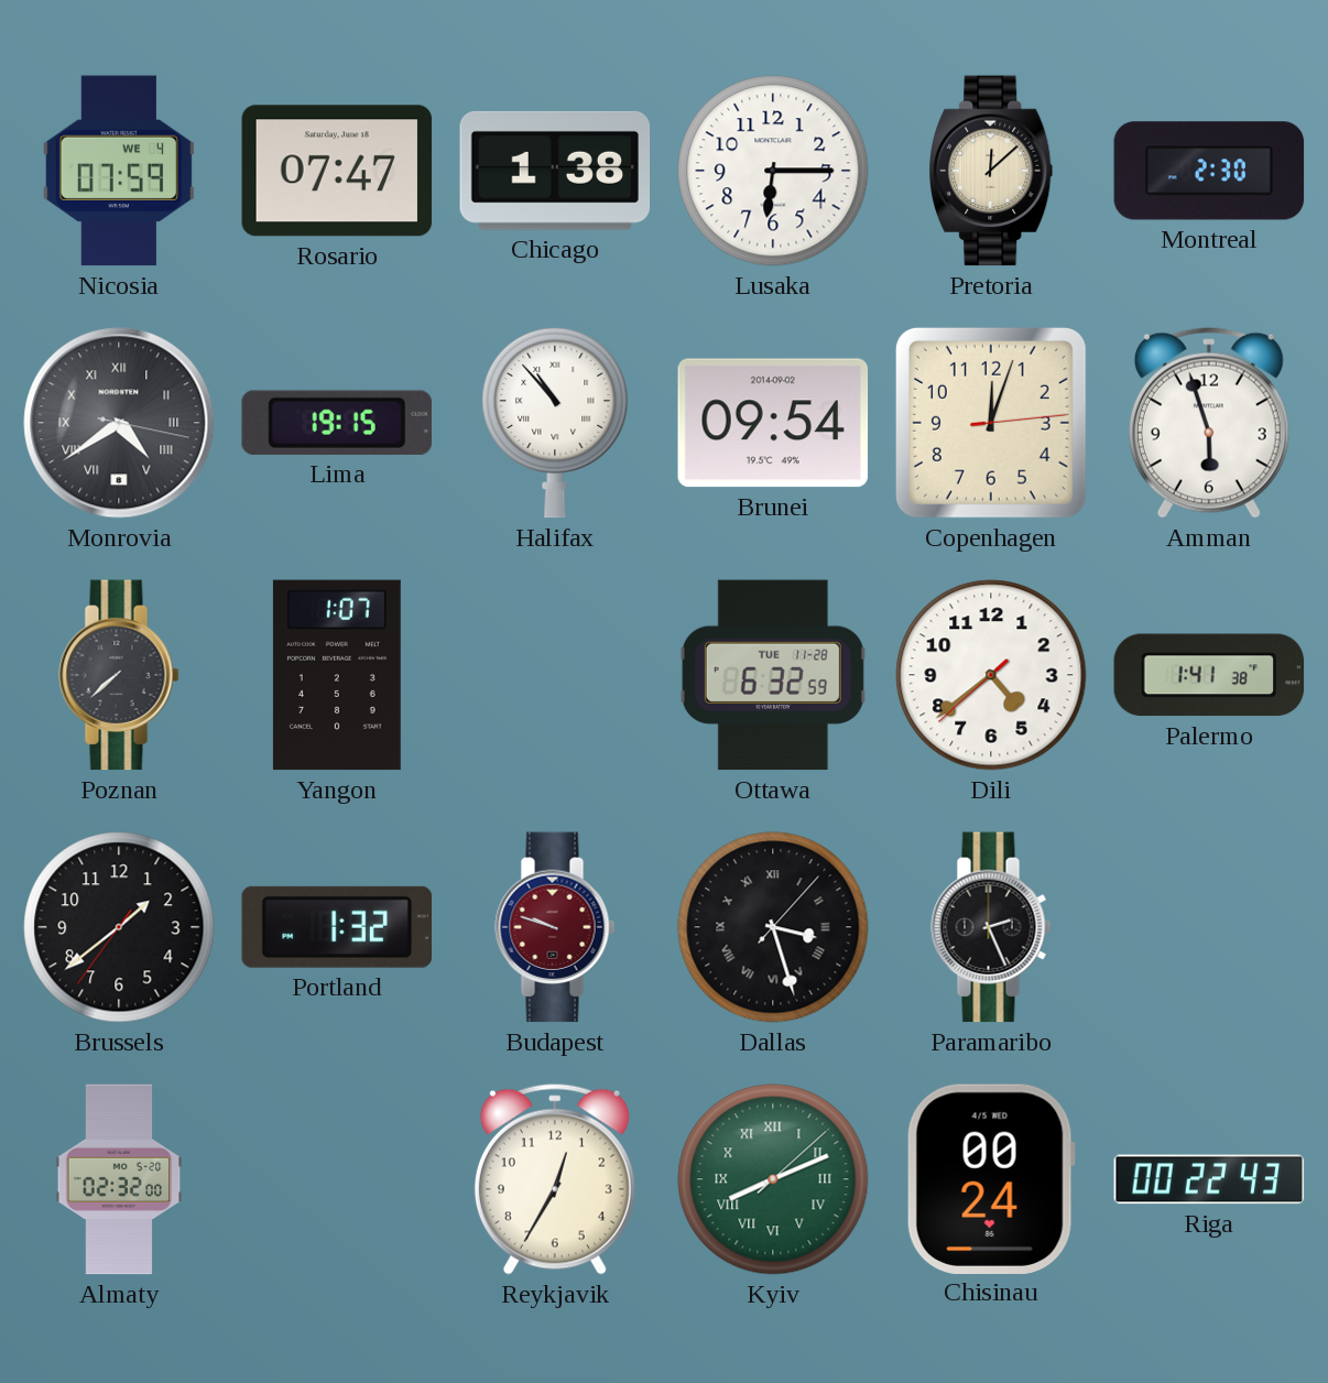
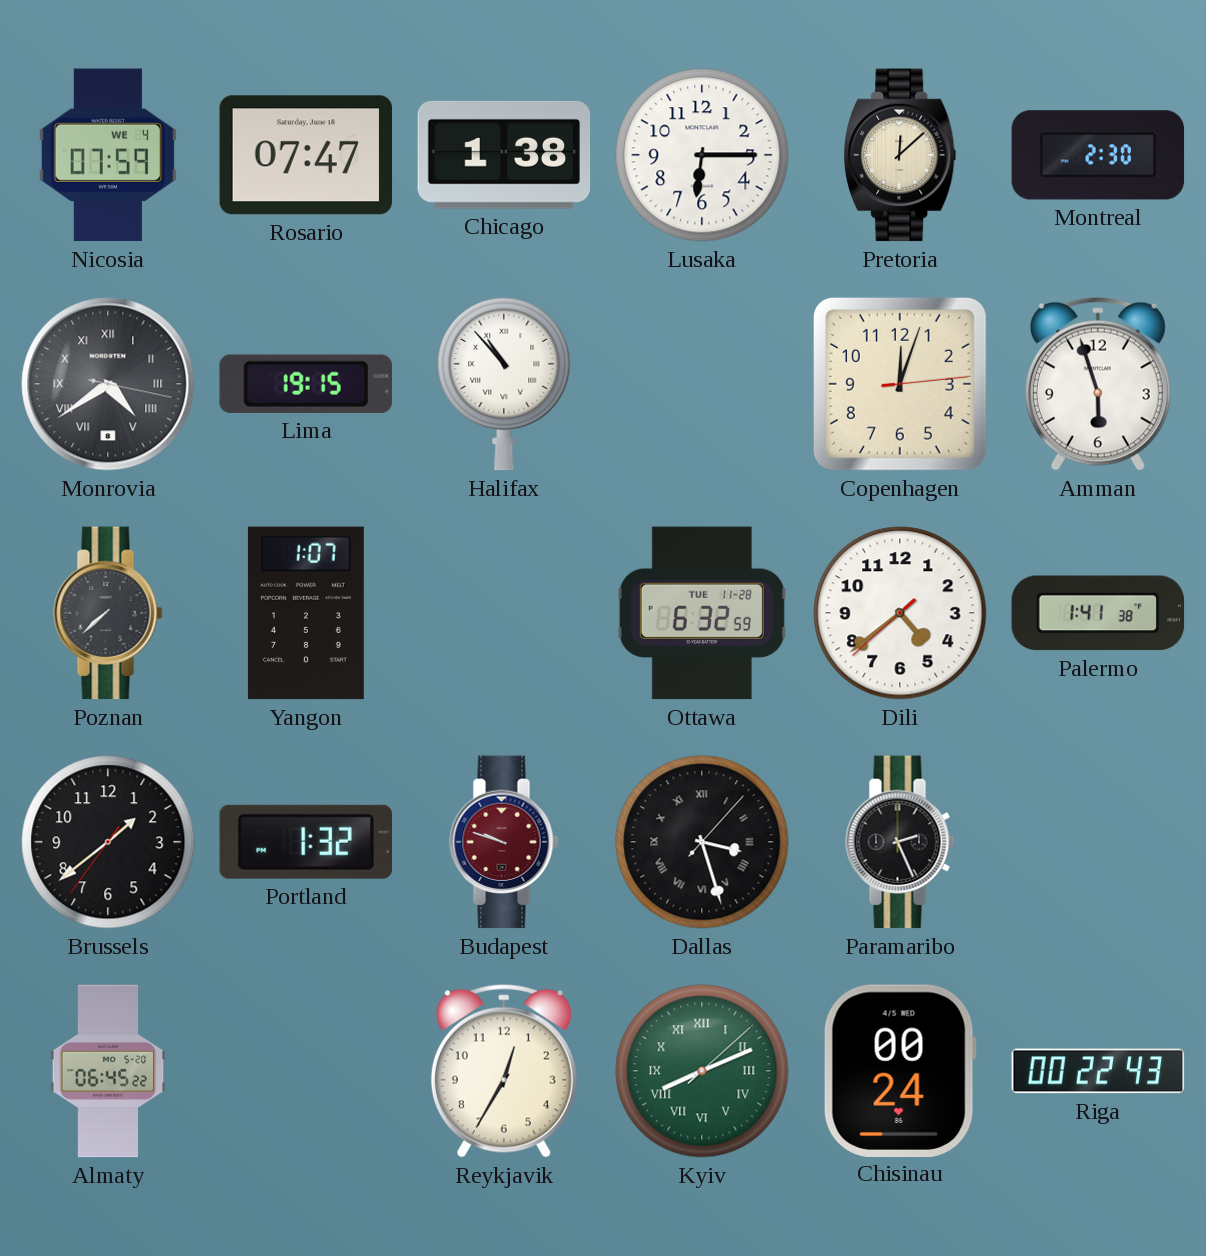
Brunei: 09:54 -> none
Almaty: 02:32 -> 06:45
